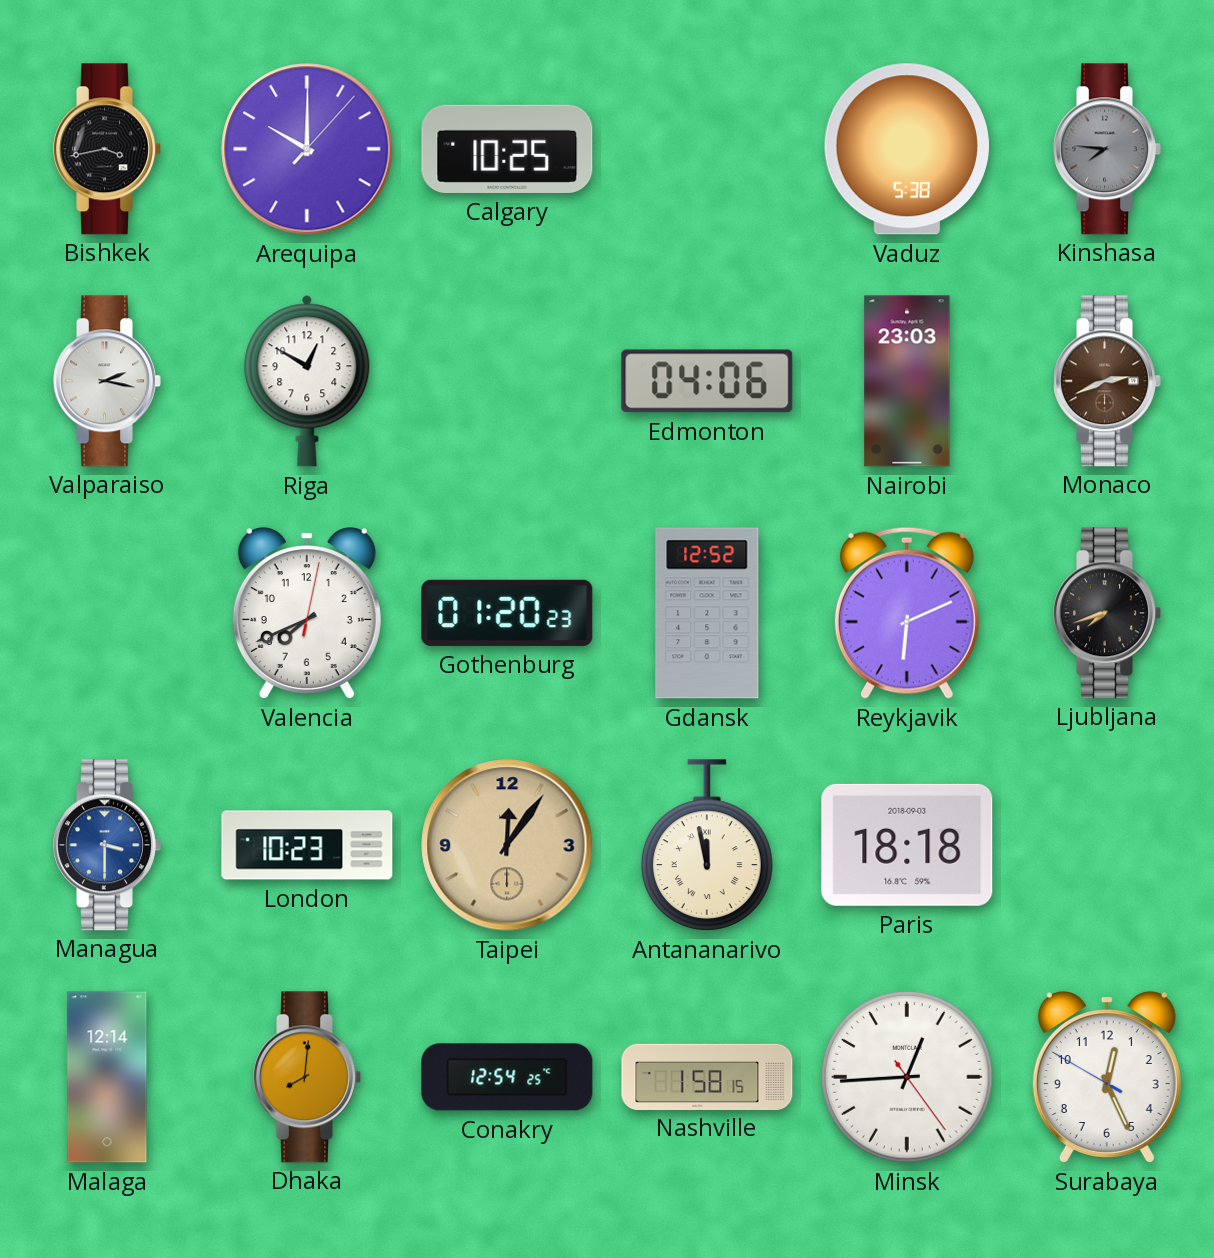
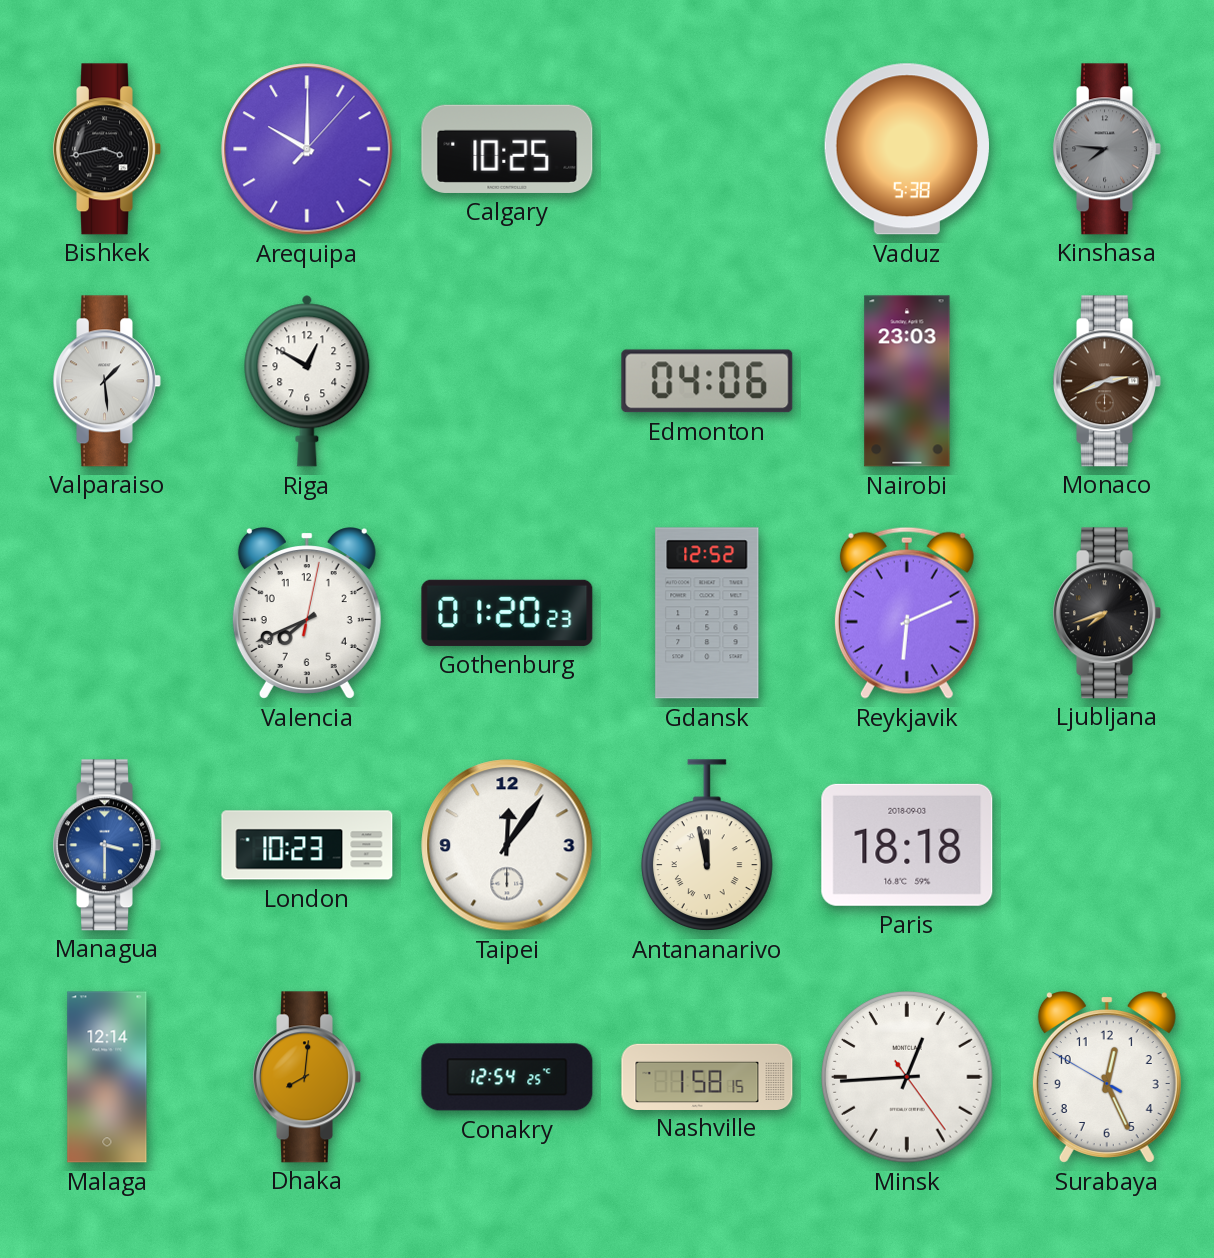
Valparaiso: 2:17 -> 1:29
Taipei dial: champagne -> white
